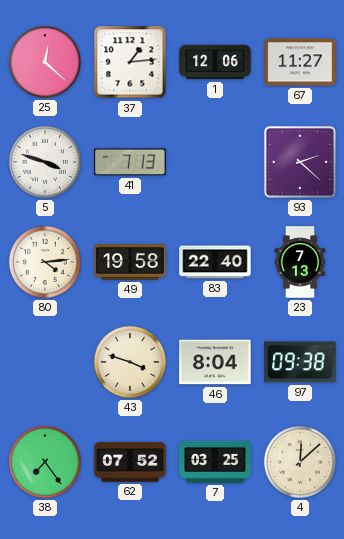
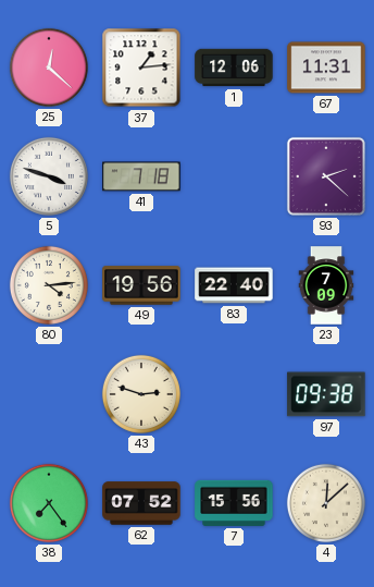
67: 11:27 -> 11:31
41: 7:13 -> 7:18
49: 19:58 -> 19:56
23: 7:13 -> 7:09
43: 3:48 -> 2:48
46: 8:04 -> none
7: 03:25 -> 15:56
